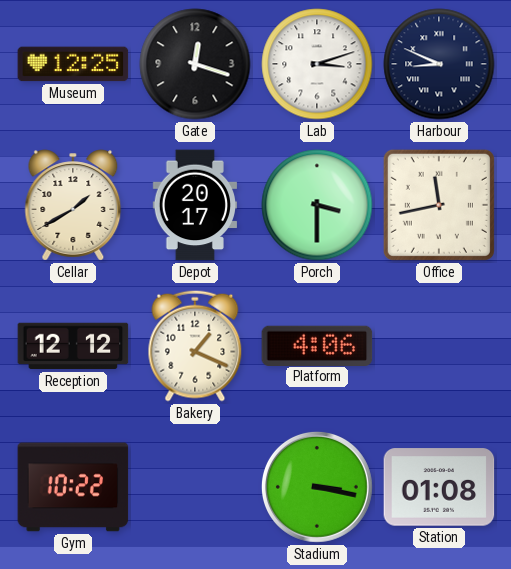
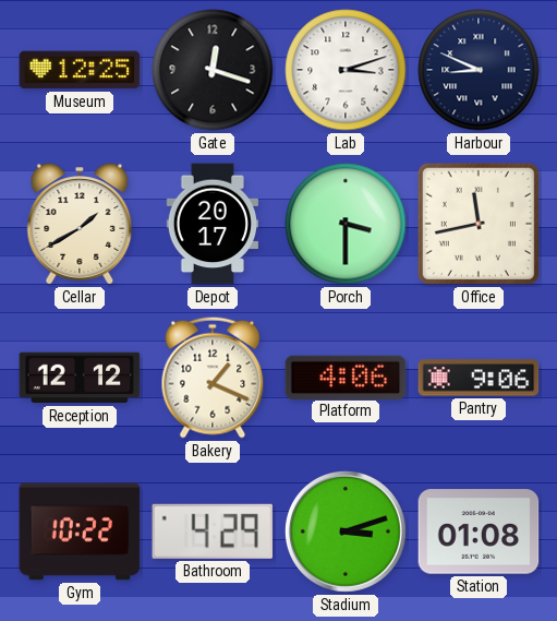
Pantry: none -> 9:06
Bathroom: none -> 4:29
Stadium: 3:17 -> 3:12
